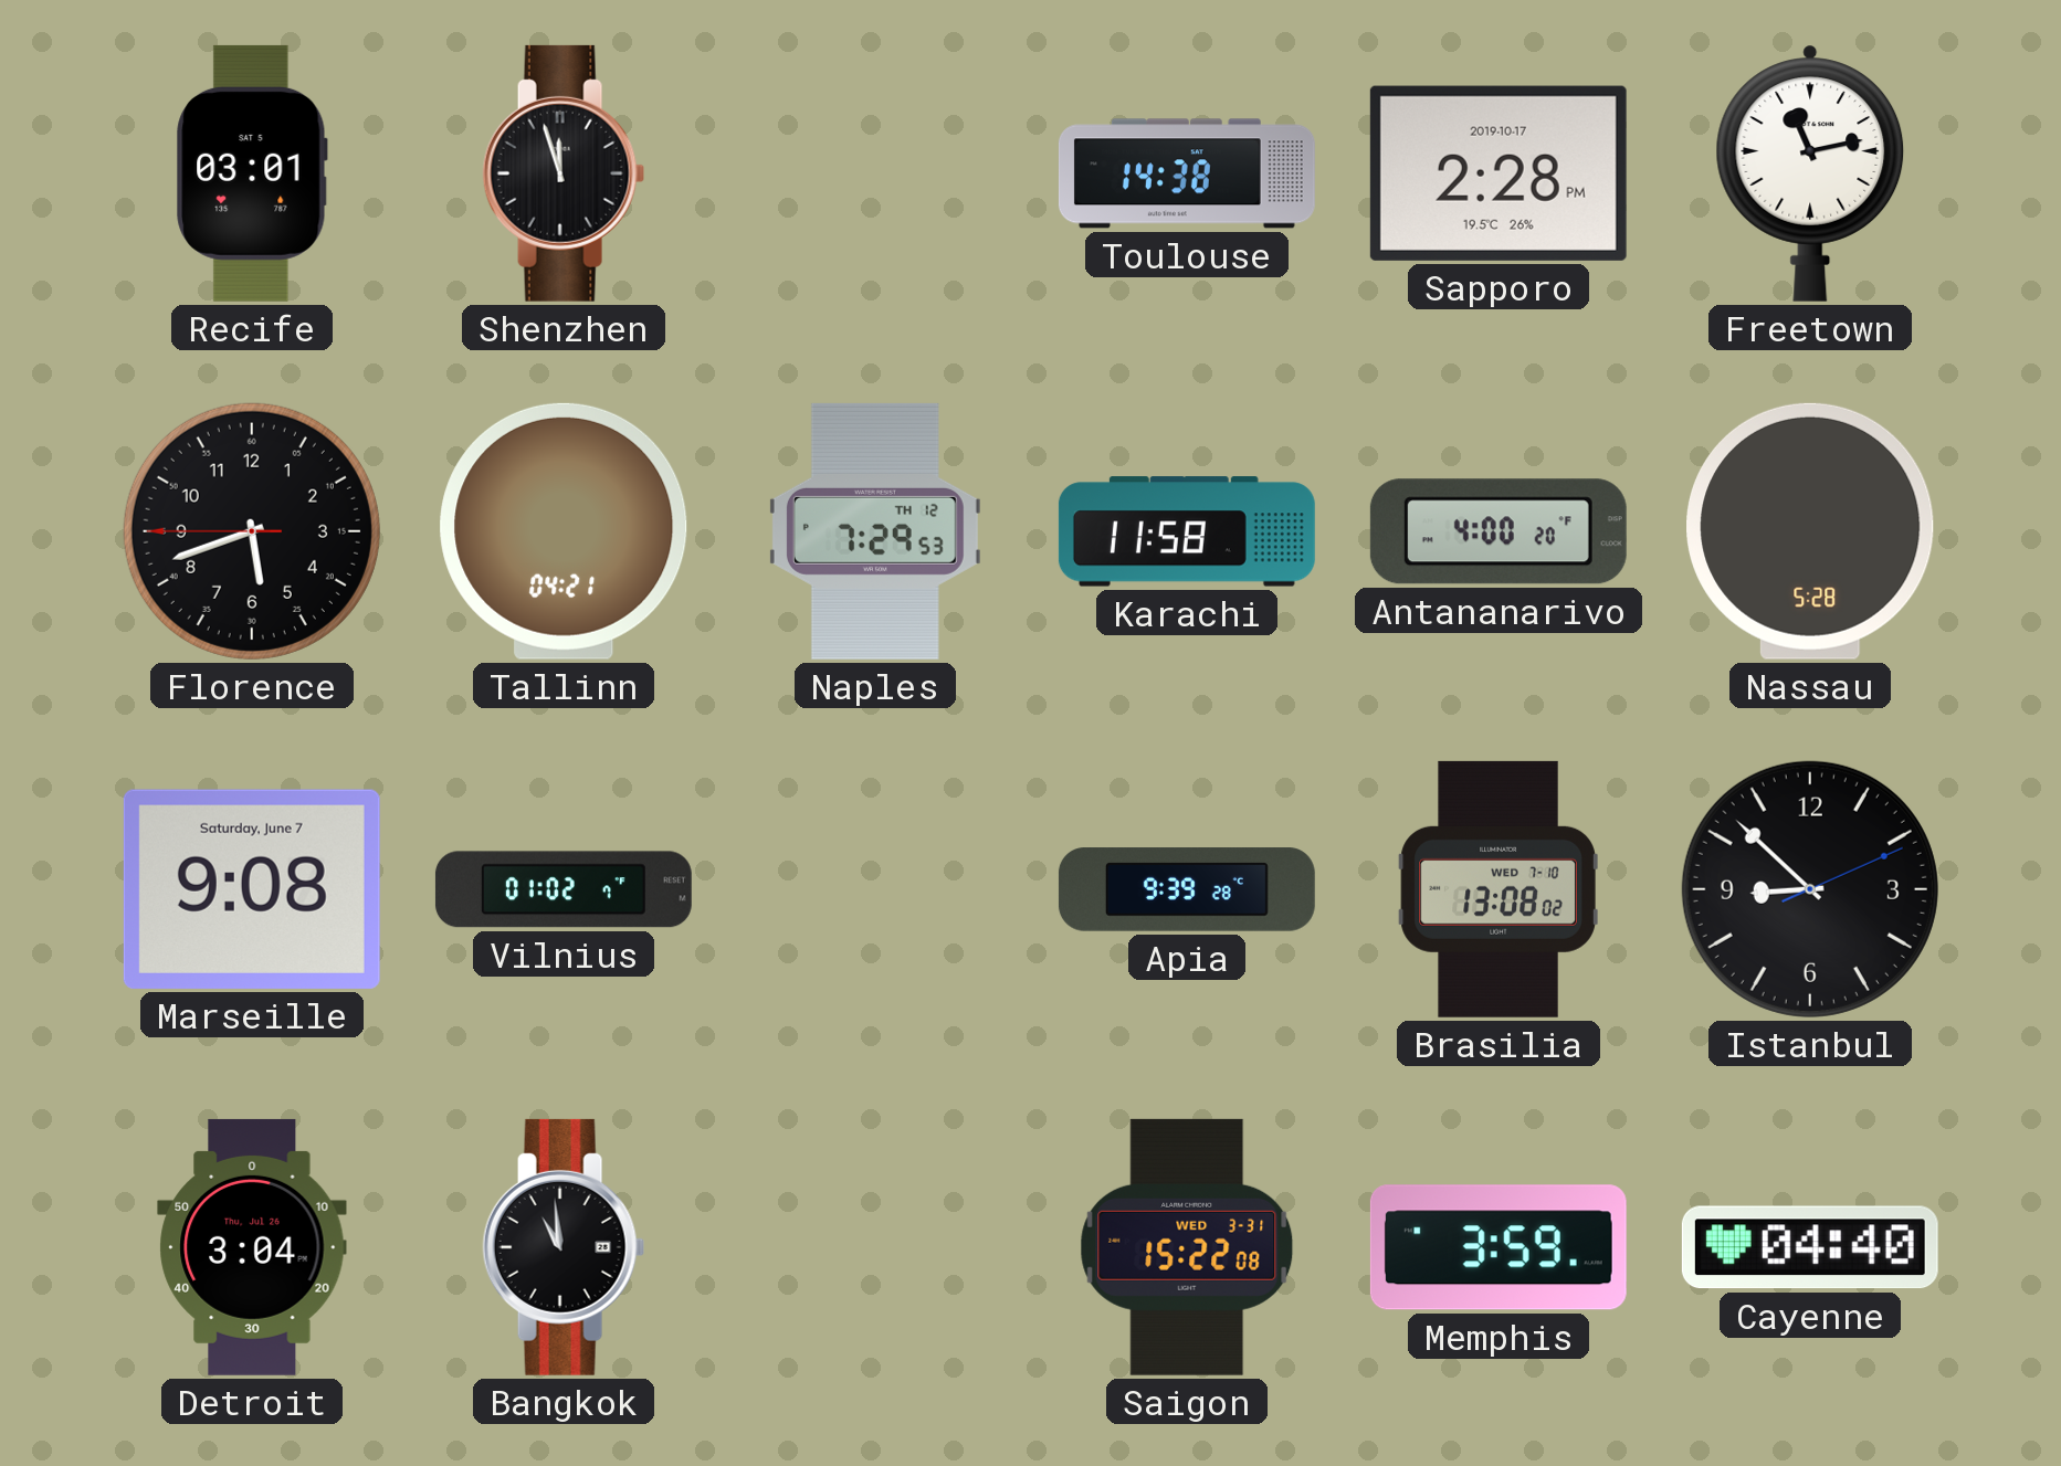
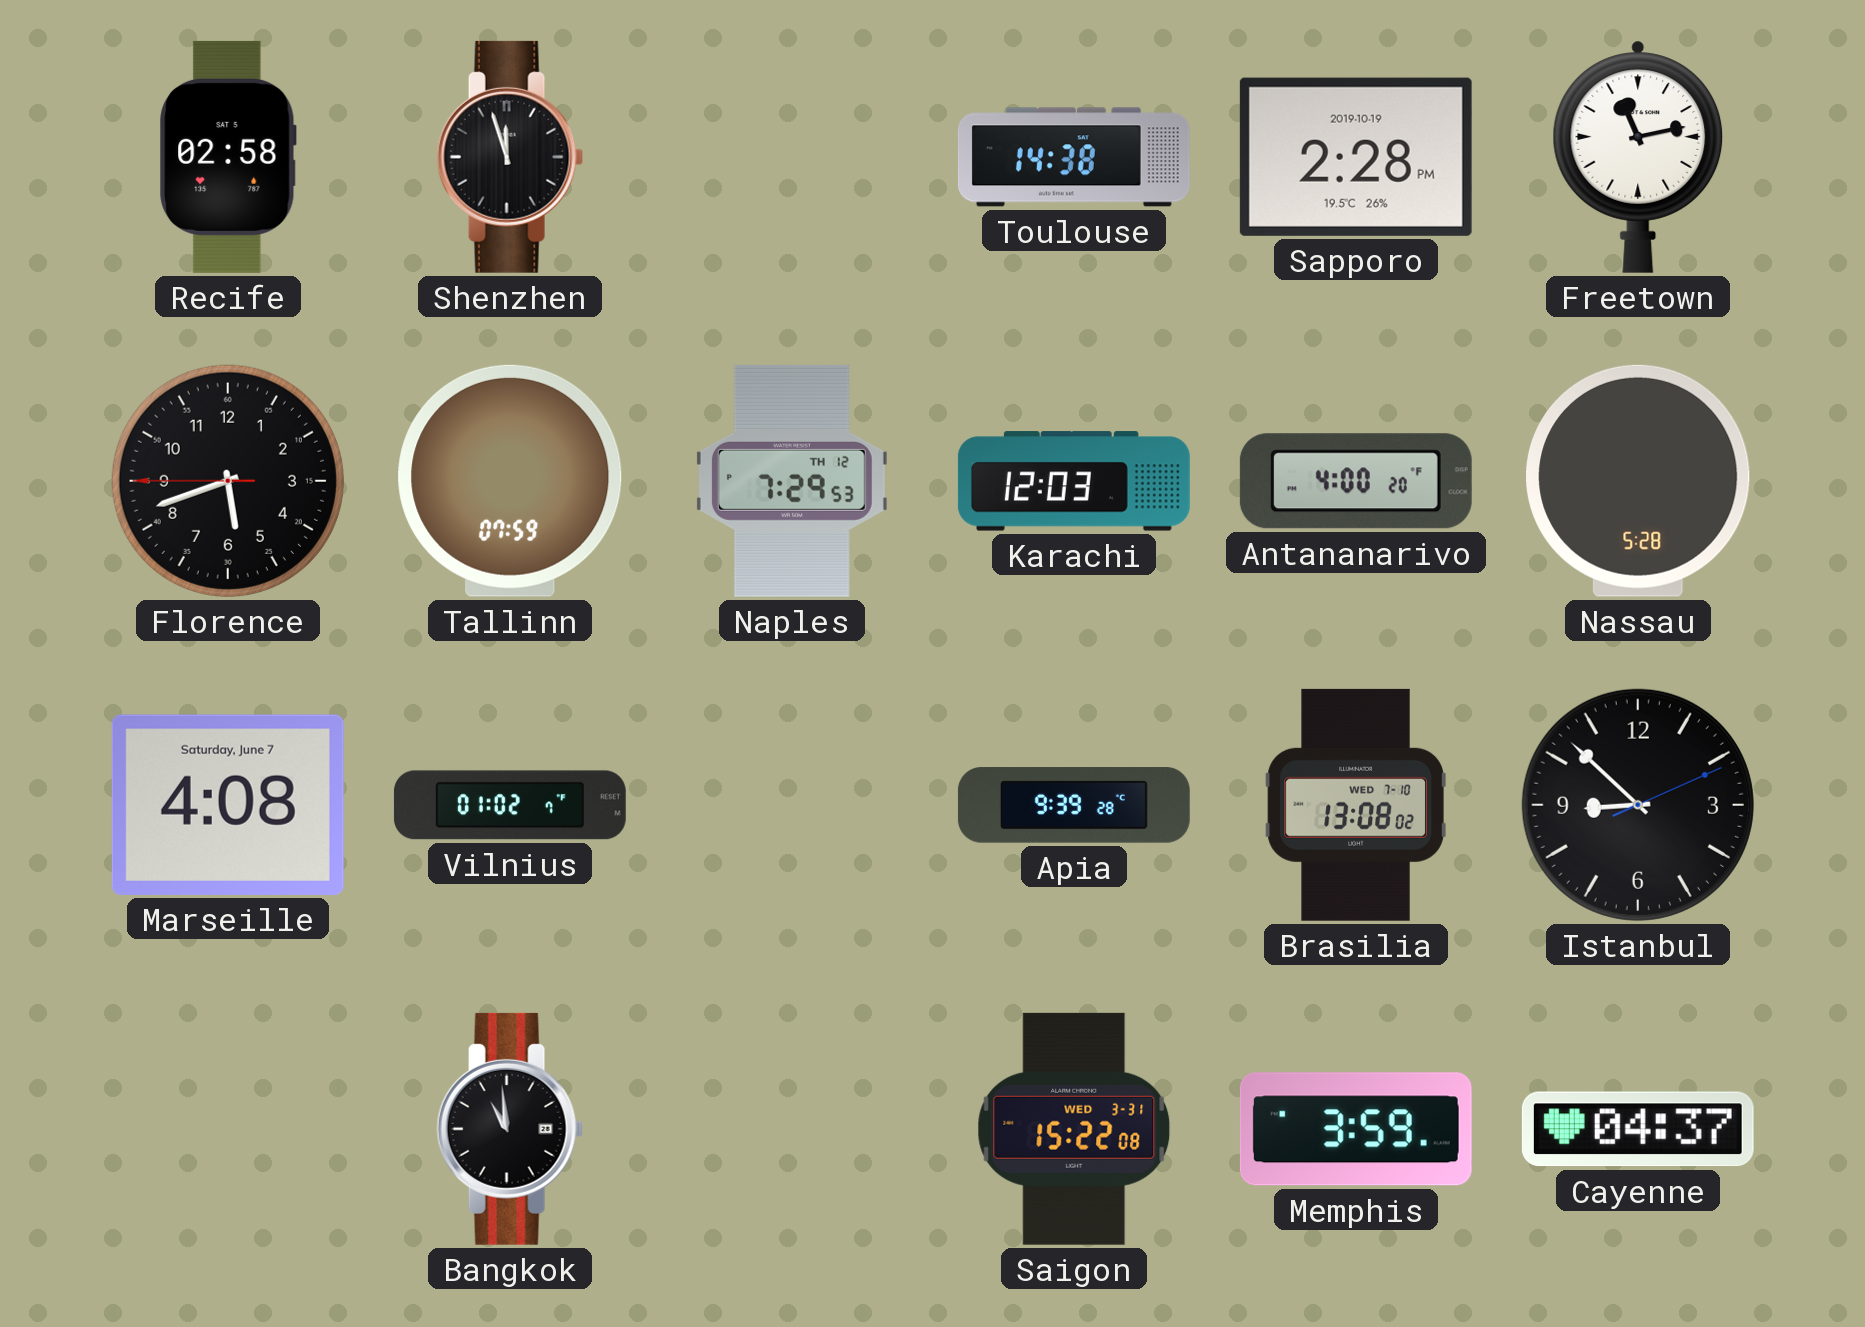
Recife: 03:01 -> 02:58
Sapporo date: 2019-10-17 -> 2019-10-19
Tallinn: 04:21 -> 07:59
Karachi: 11:58 -> 12:03
Marseille: 9:08 -> 4:08
Detroit: 3:04 -> none
Cayenne: 04:40 -> 04:37
